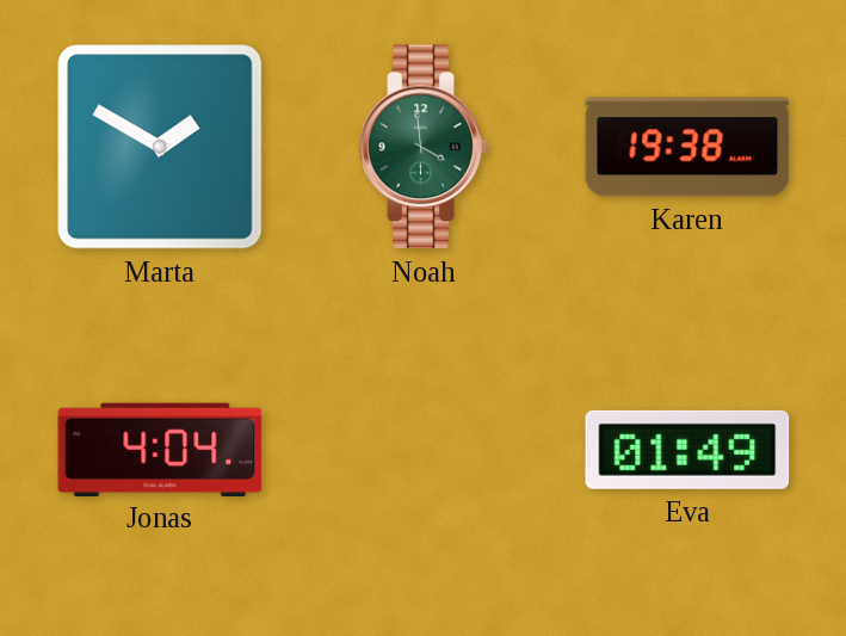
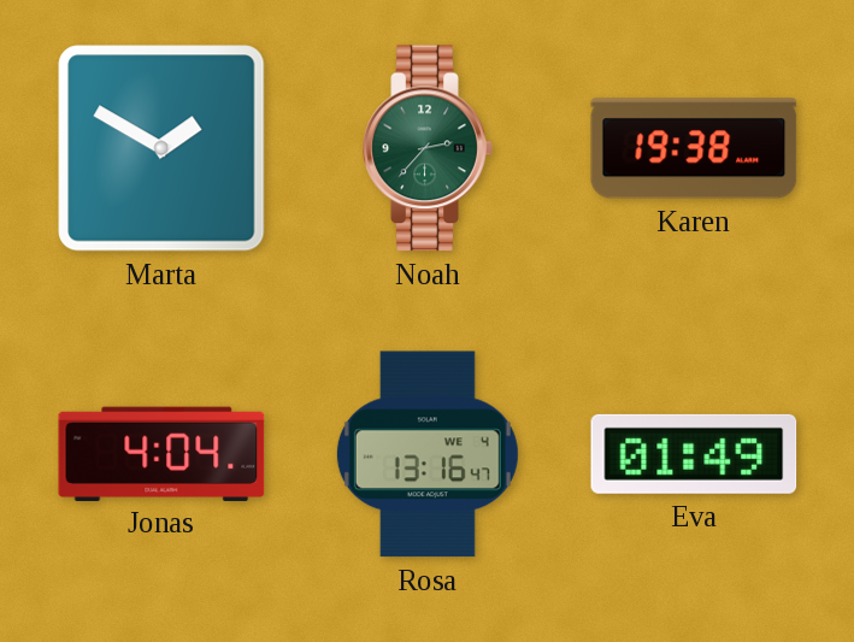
Noah: 3:59 -> 2:37
Rosa: none -> 13:16
